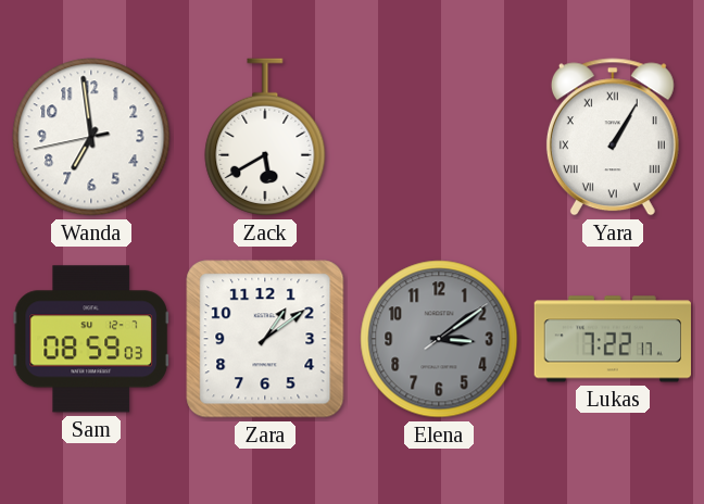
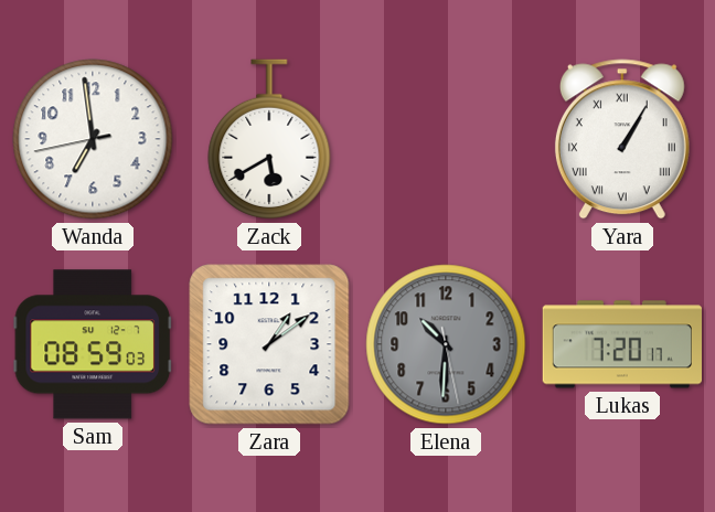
Elena: 3:09 -> 10:30
Lukas: 7:22 -> 7:20
